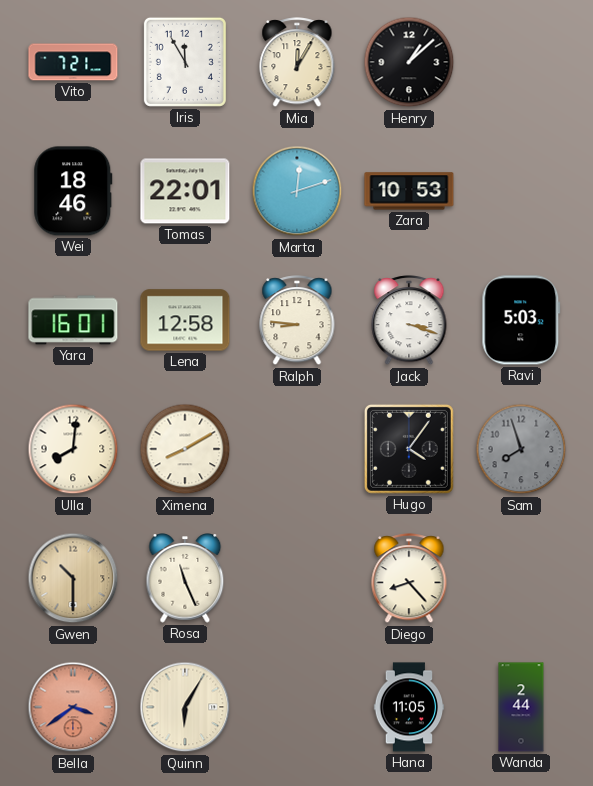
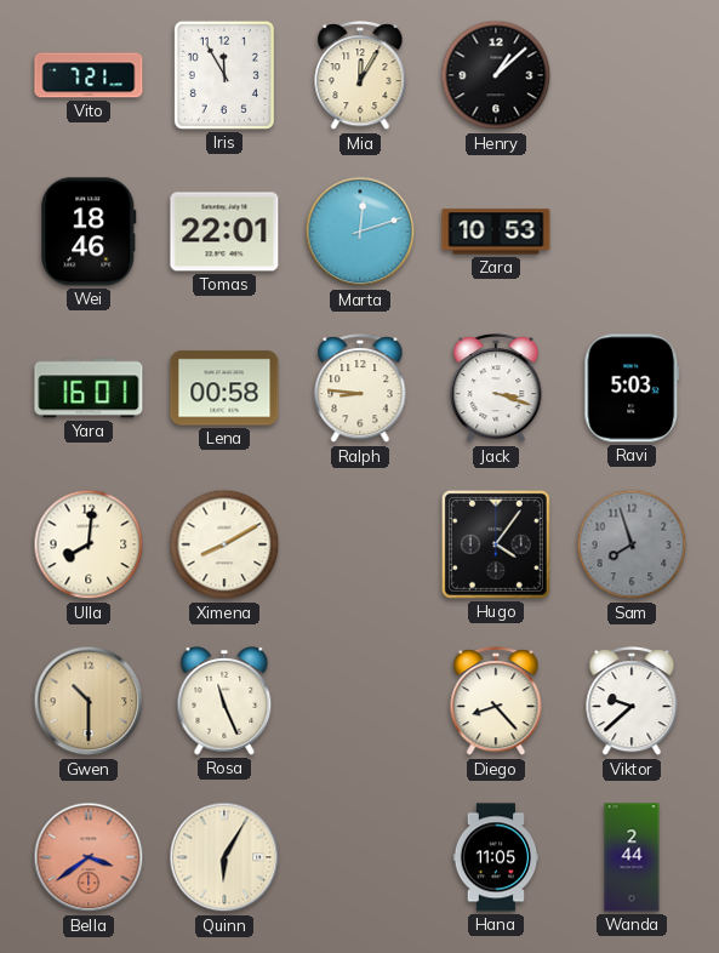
Lena: 12:58 -> 00:58
Viktor: none -> 9:38
